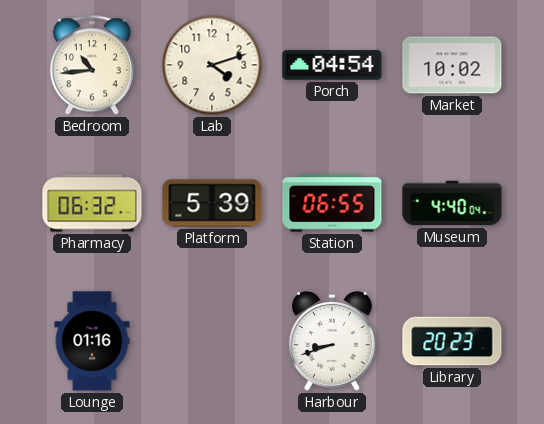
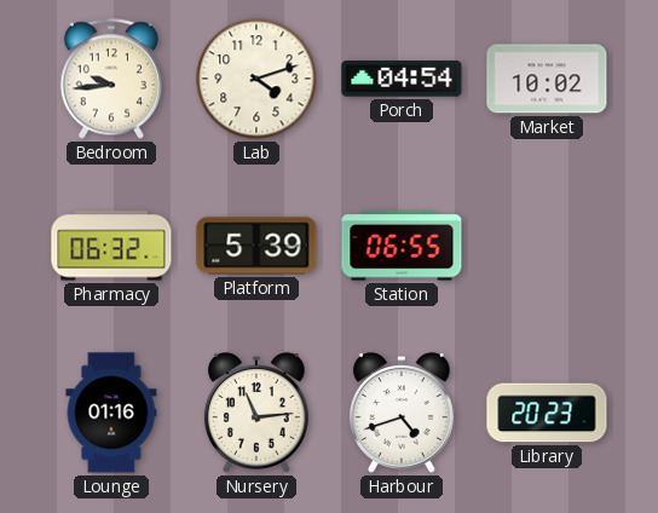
Bedroom: 10:44 -> 9:44
Museum: 4:40 -> none
Nursery: none -> 11:14
Harbour: 8:42 -> 4:42
